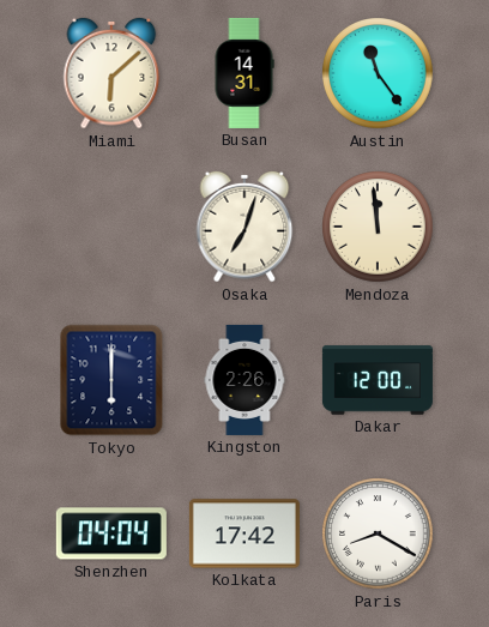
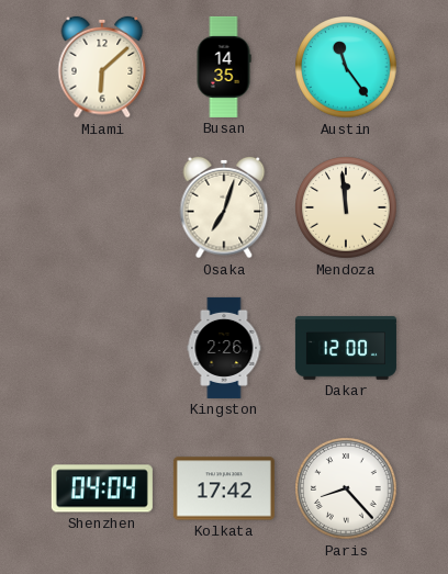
Busan: 14:31 -> 14:35
Tokyo: 6:00 -> none
Paris: 8:20 -> 8:23
